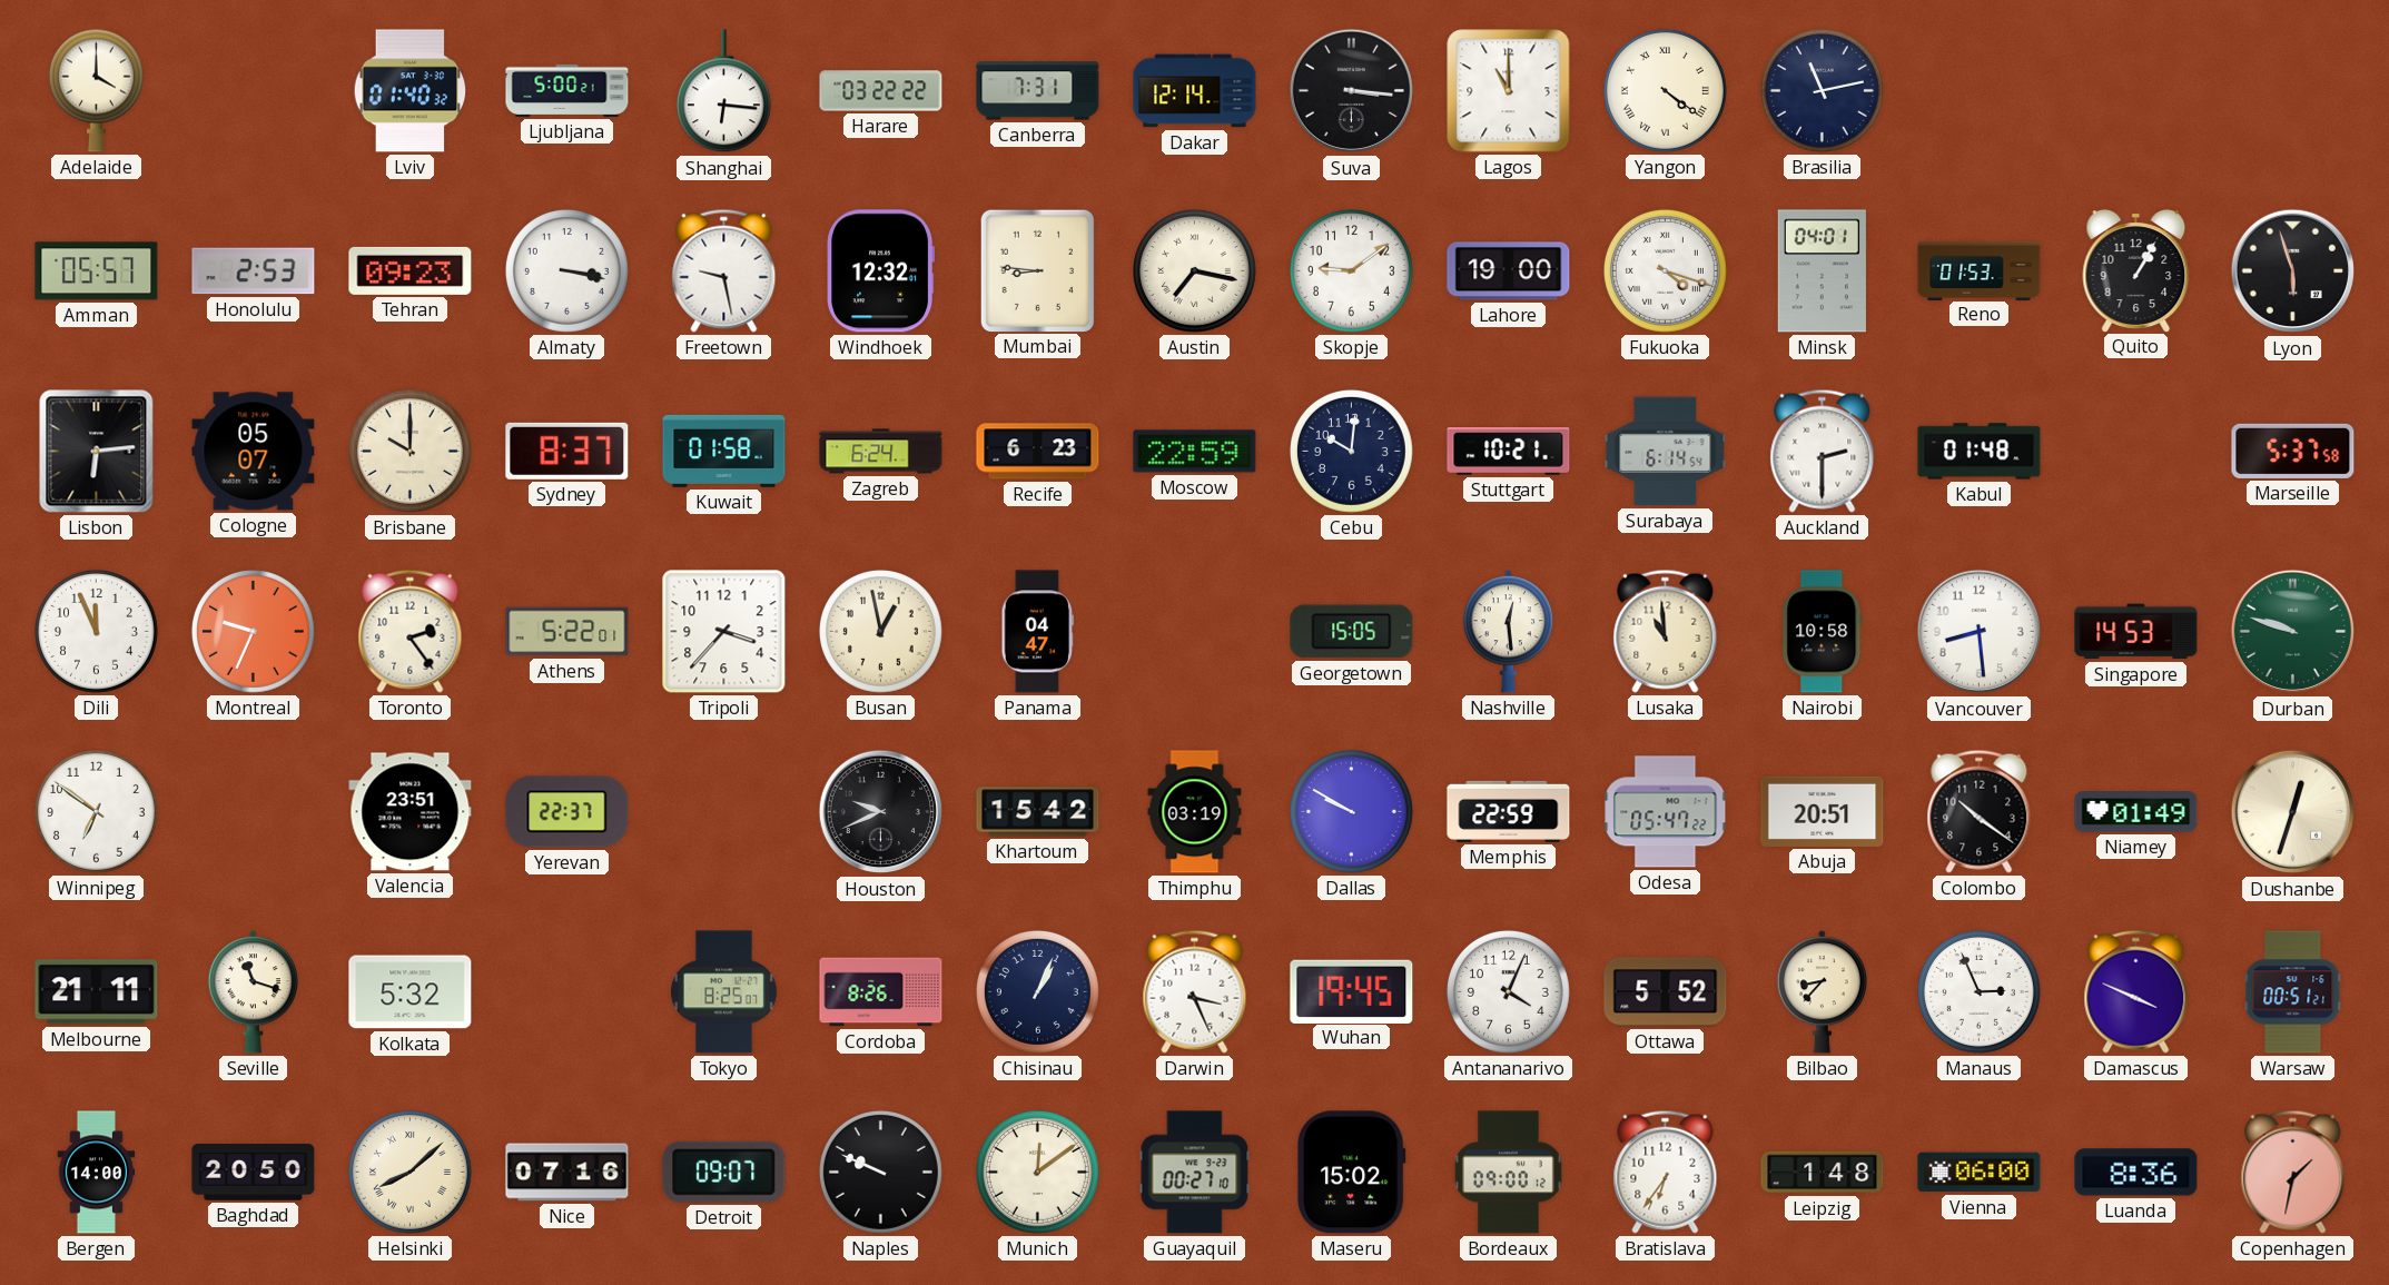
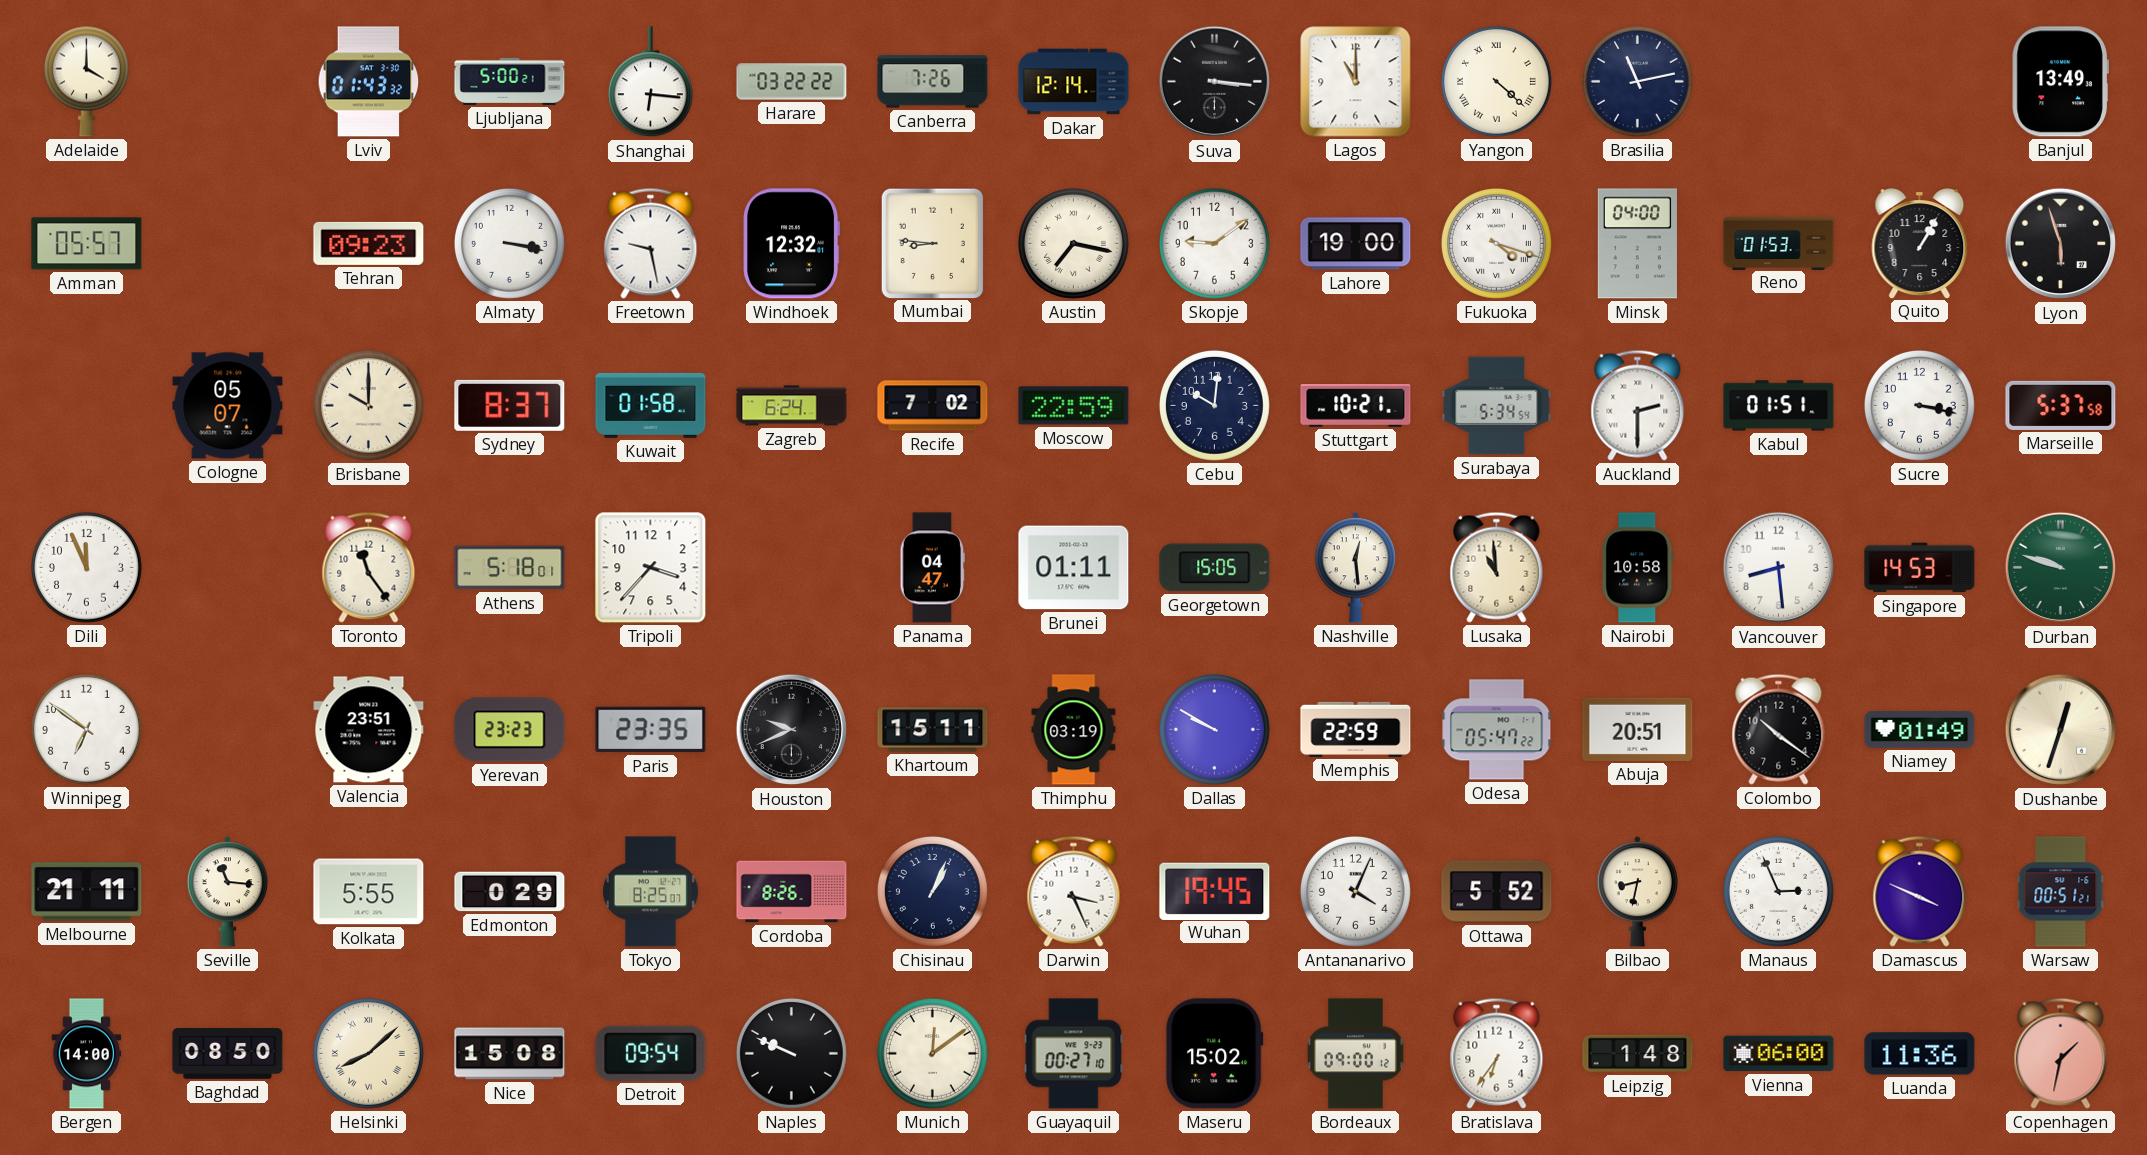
Lviv: 01:40 -> 01:43
Canberra: 7:31 -> 7:26
Yangon: 4:21 -> 4:22
Banjul: none -> 13:49
Honolulu: 2:53 -> none
Minsk: 04:01 -> 04:00
Lisbon: 6:14 -> none
Recife: 6:23 -> 7:02
Surabaya: 6:14 -> 5:34
Kabul: 01:48 -> 01:51
Sucre: none -> 3:17
Montreal: 9:34 -> none
Toronto: 2:24 -> 11:24
Athens: 5:22 -> 5:18
Busan: 12:58 -> none
Brunei: none -> 01:11
Yerevan: 22:37 -> 23:23
Paris: none -> 23:35
Khartoum: 15:42 -> 15:11
Seville: 11:18 -> 11:16
Kolkata: 5:32 -> 5:55
Edmonton: none -> 0:29
Bilbao: 8:37 -> 8:32
Baghdad: 20:50 -> 08:50
Nice: 07:16 -> 15:08
Detroit: 09:07 -> 09:54
Luanda: 8:36 -> 11:36
